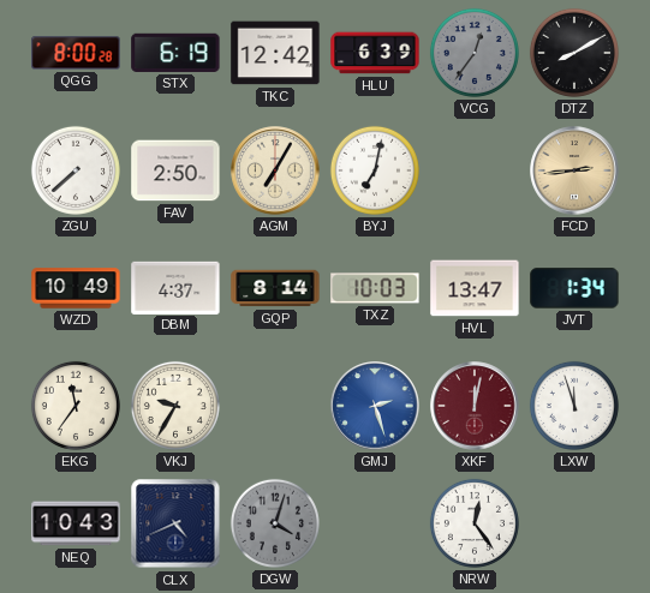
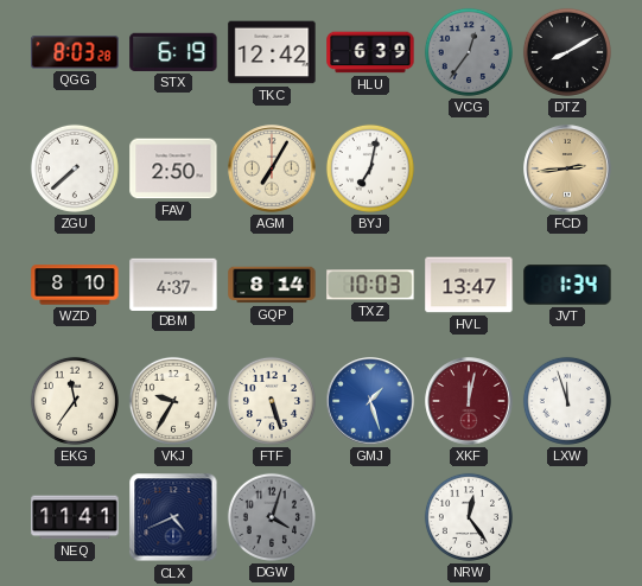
QGG: 8:00 -> 8:03
WZD: 10:49 -> 8:10
FTF: none -> 5:27
GMJ: 2:27 -> 1:27
NEQ: 10:43 -> 11:41
